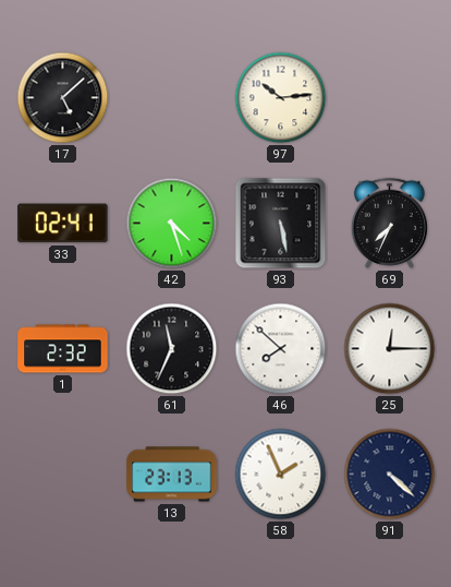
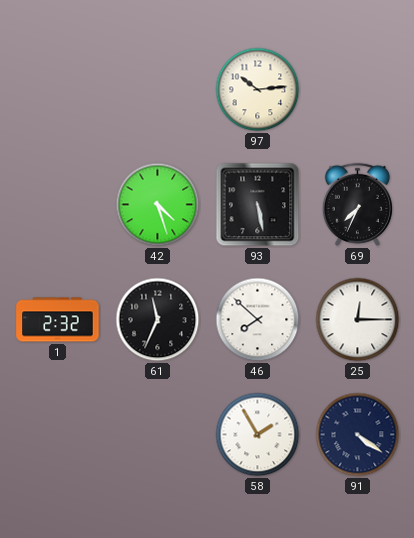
17: 5:08 -> none
33: 02:41 -> none
13: 23:13 -> none
58: 1:56 -> 1:55
91: 4:22 -> 4:21
